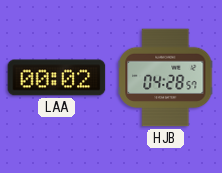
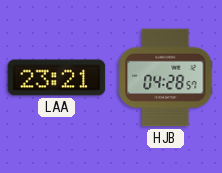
LAA: 00:02 -> 23:21
